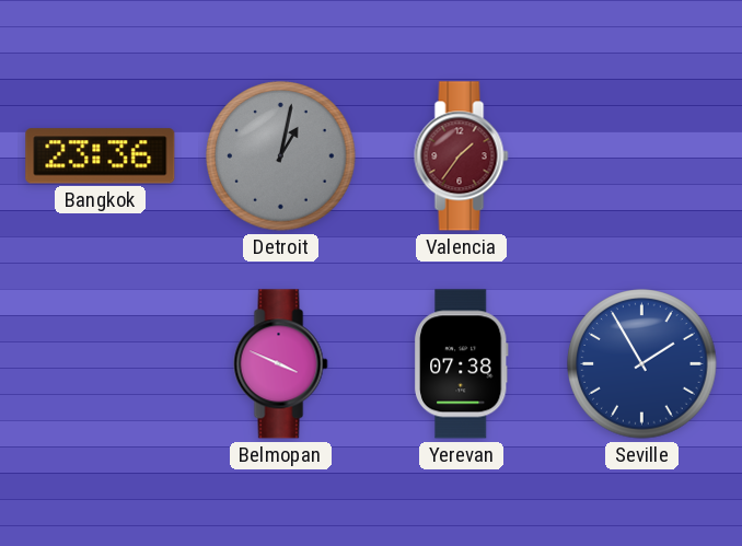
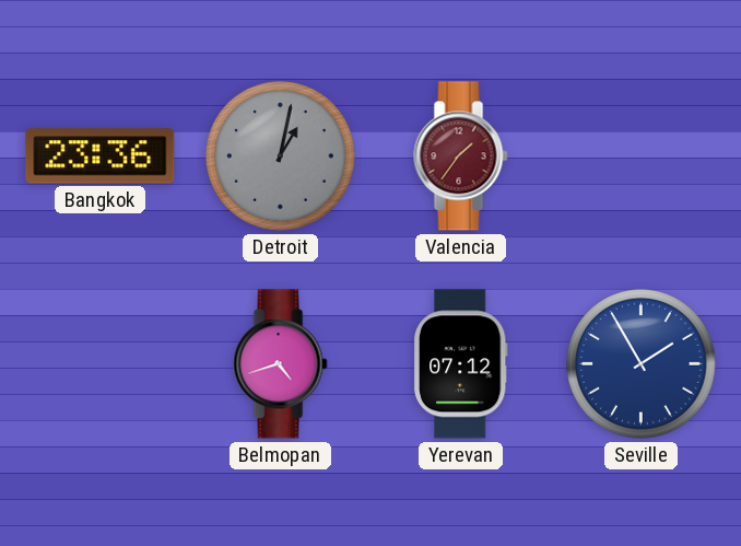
Belmopan: 3:49 -> 4:42
Yerevan: 07:38 -> 07:12
